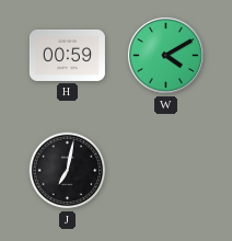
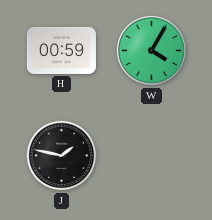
W: 4:10 -> 4:05
J: 7:02 -> 1:47
